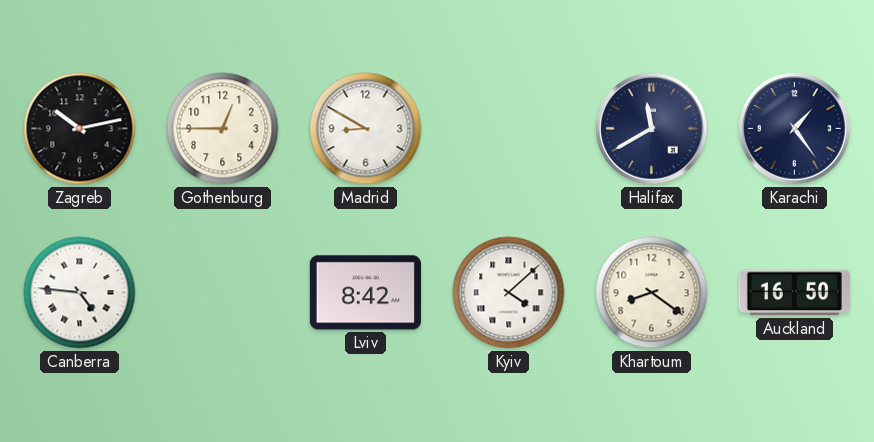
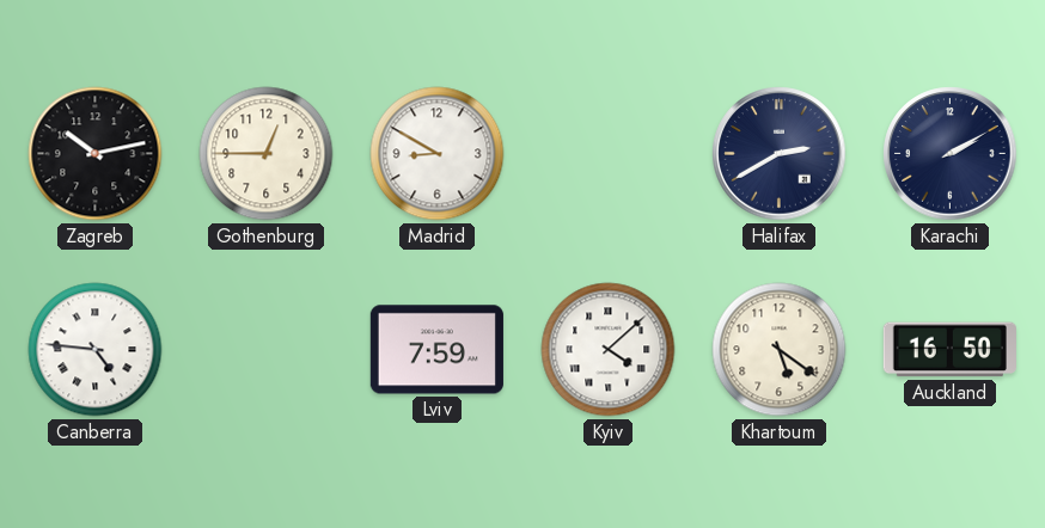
Halifax: 11:40 -> 2:40
Karachi: 1:24 -> 2:10
Lviv: 8:42 -> 7:59
Khartoum: 8:21 -> 5:21
